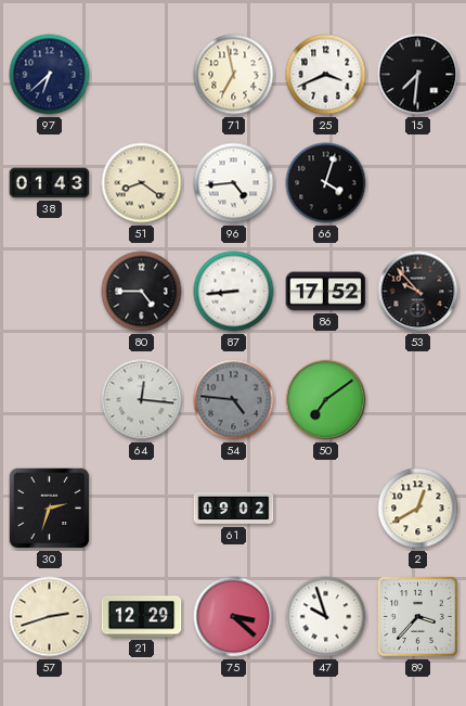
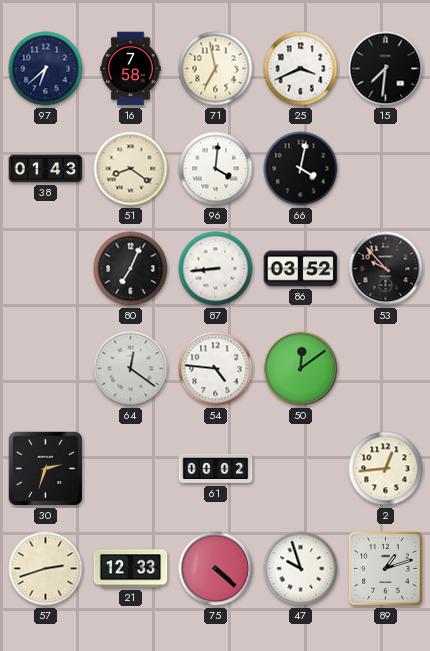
16: none -> 7:58
96: 4:44 -> 4:01
66: 4:03 -> 4:02
80: 4:45 -> 7:04
86: 17:52 -> 03:52
64: 12:16 -> 12:21
54 dial: grey -> white
50: 7:09 -> 12:09
61: 09:02 -> 00:02
2: 12:40 -> 12:44
21: 12:29 -> 12:33
75: 3:22 -> 4:22
89: 3:37 -> 1:12
